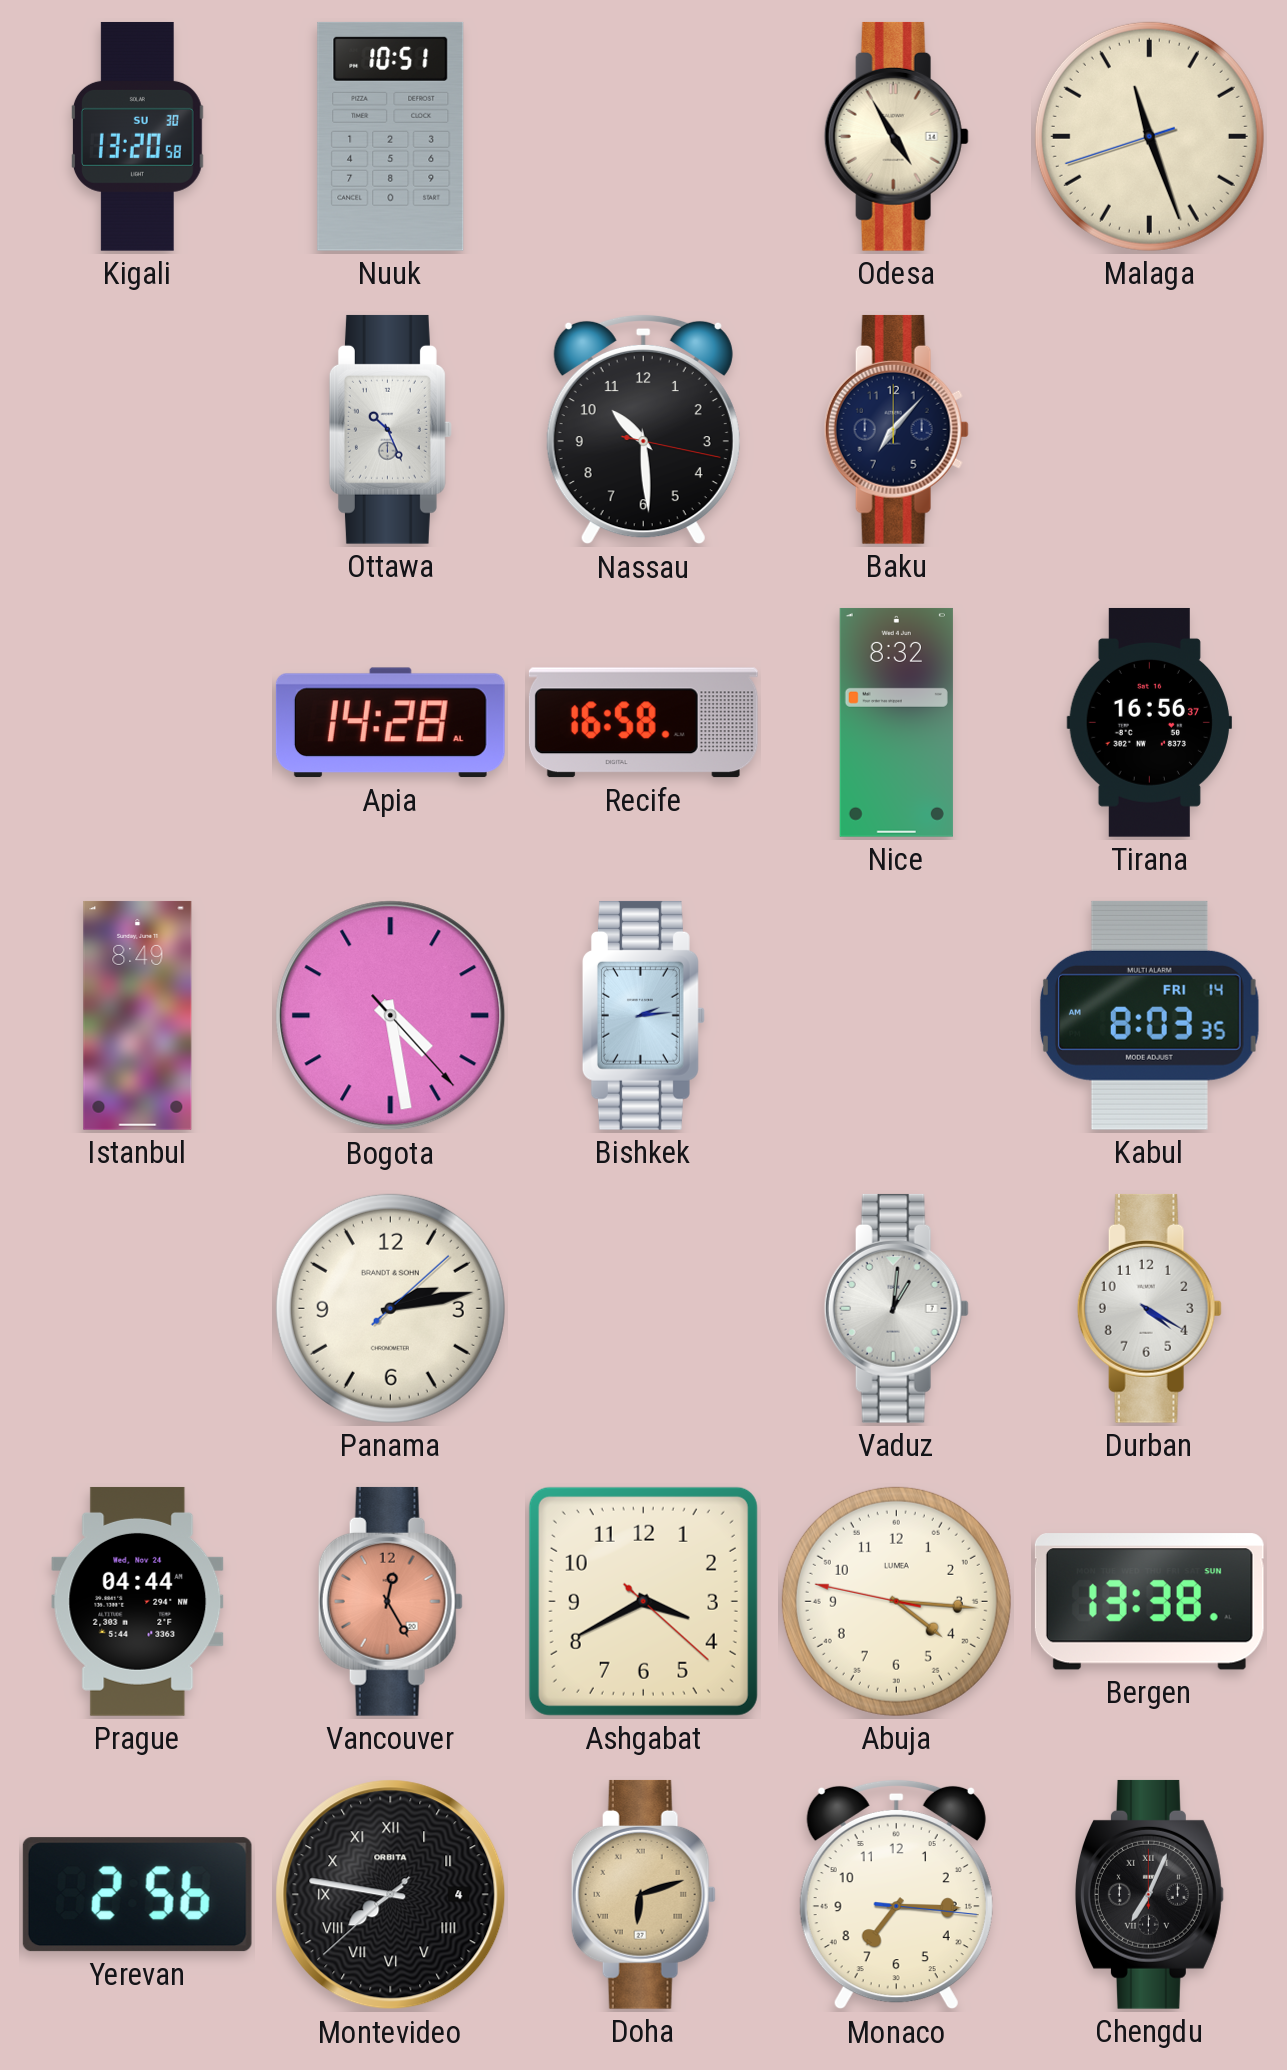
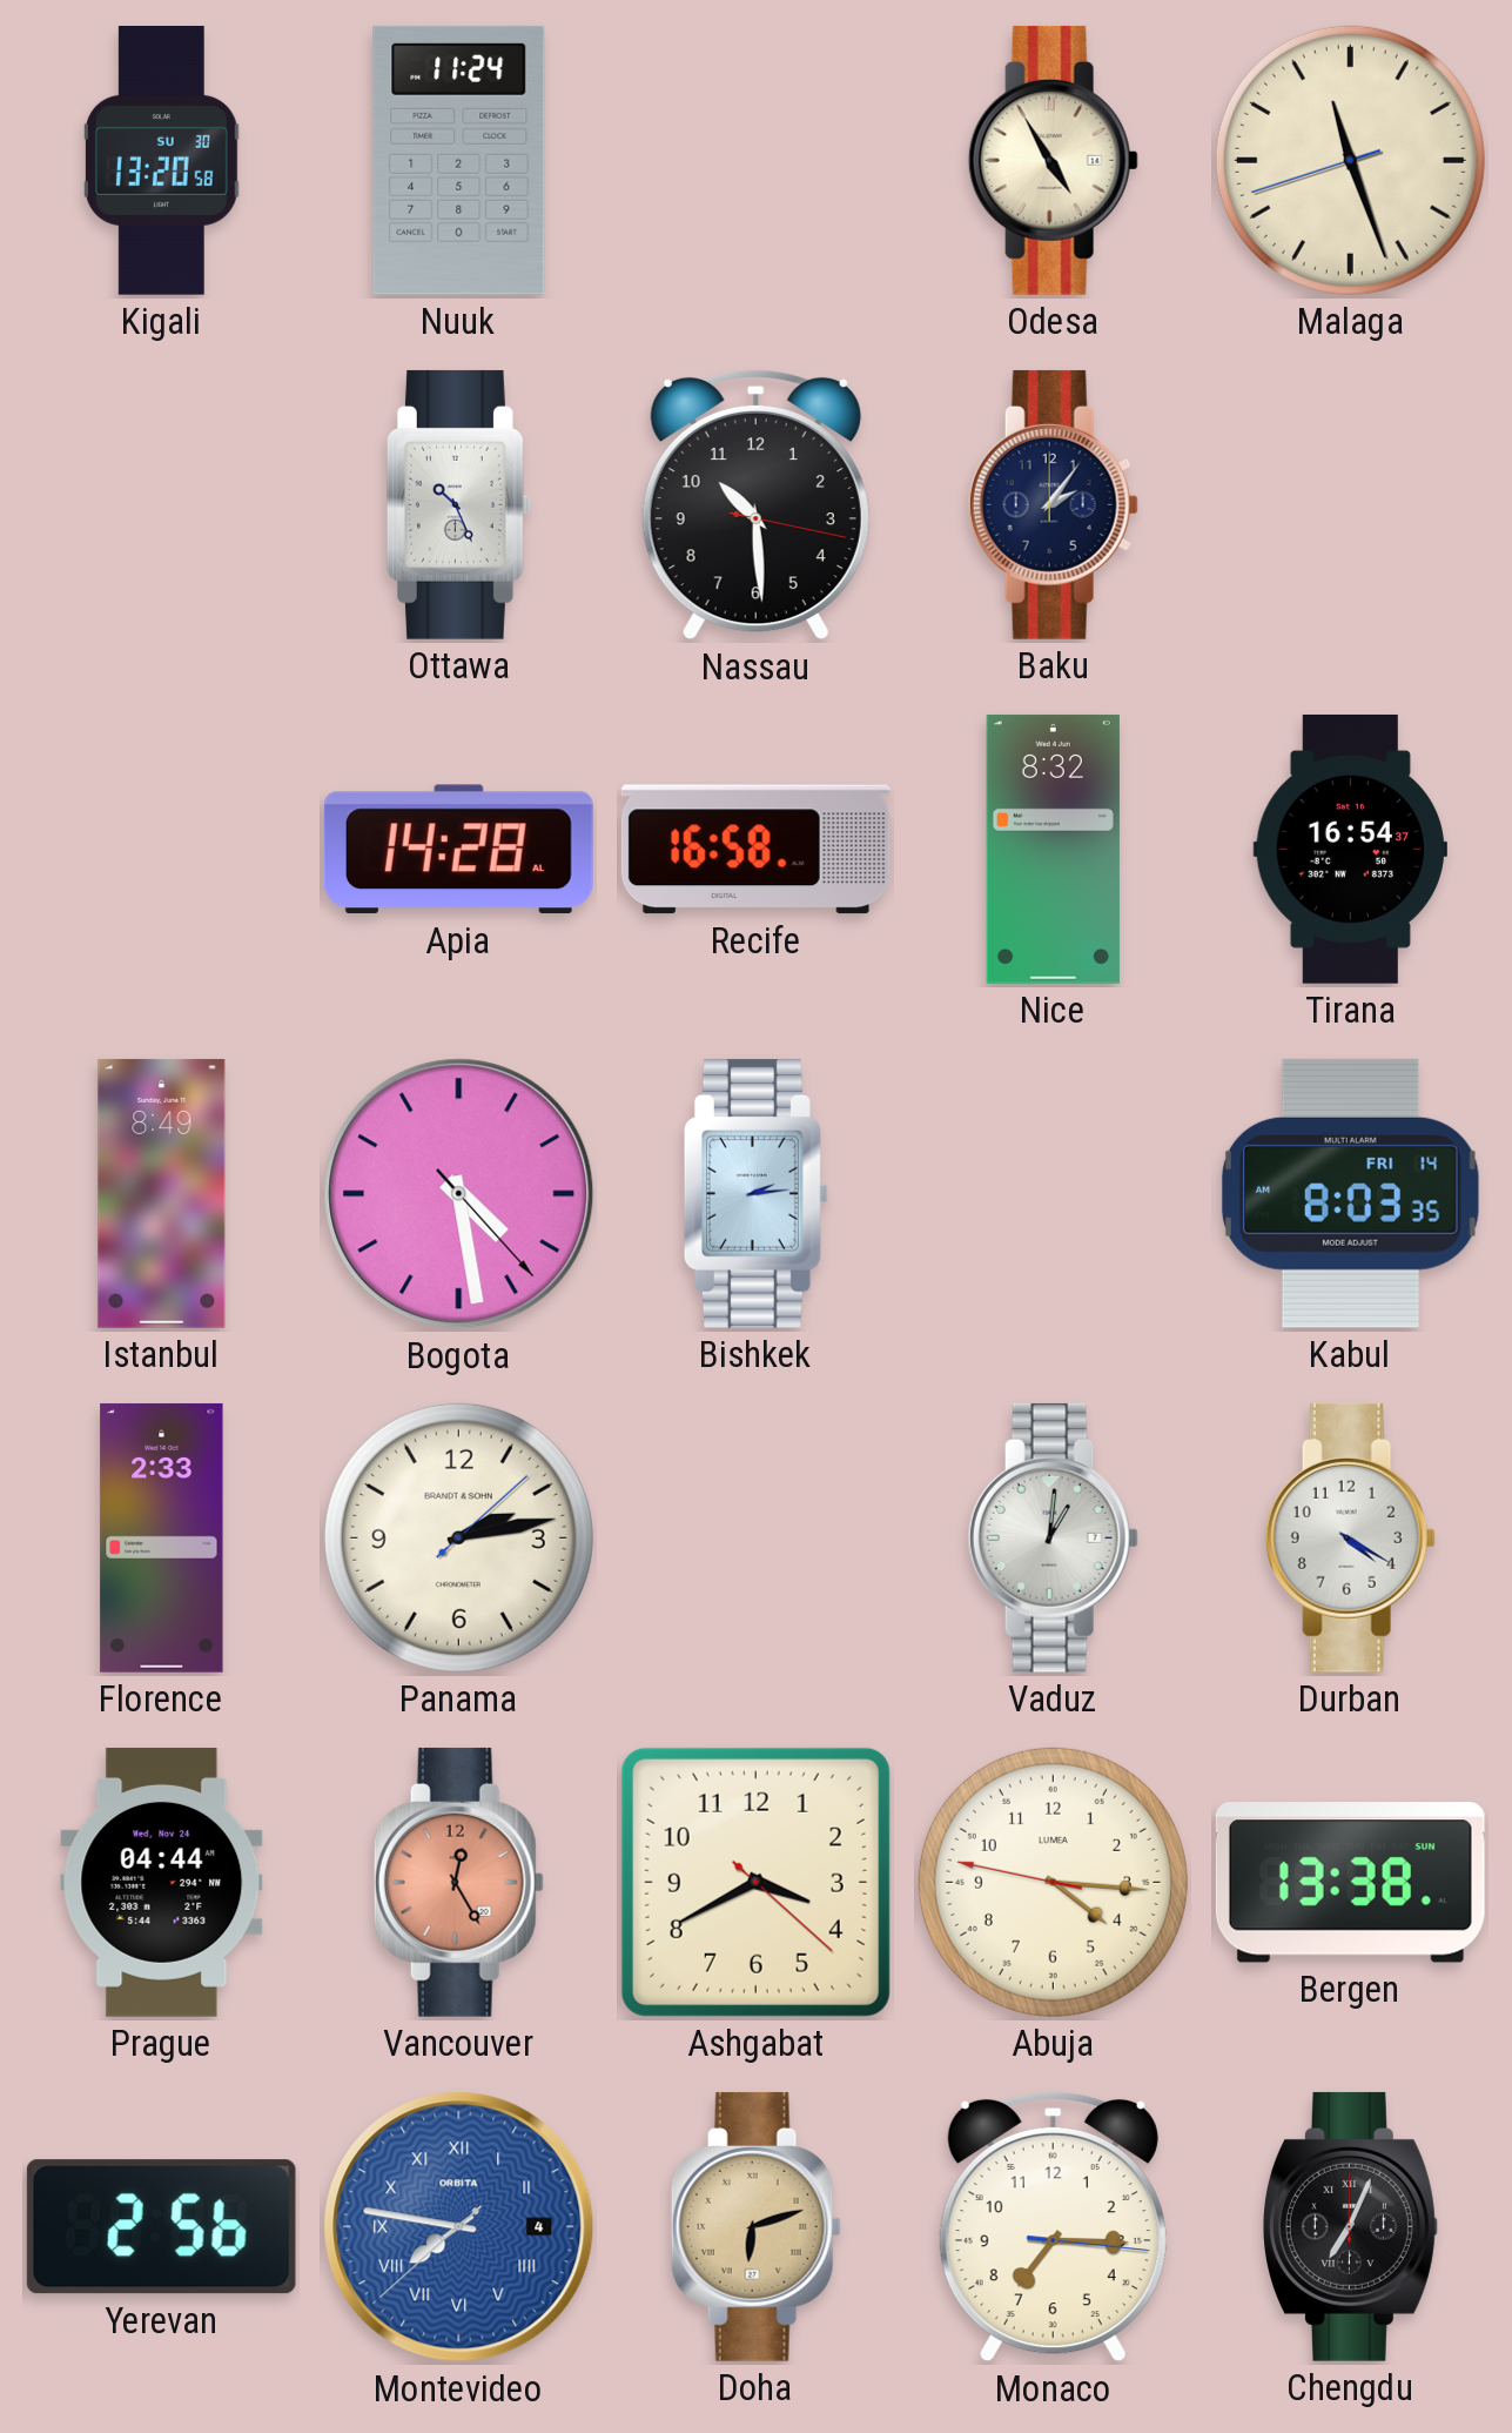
Nuuk: 10:51 -> 11:24
Baku: 7:07 -> 2:06
Tirana: 16:56 -> 16:54
Florence: none -> 2:33
Montevideo dial: black -> blue
